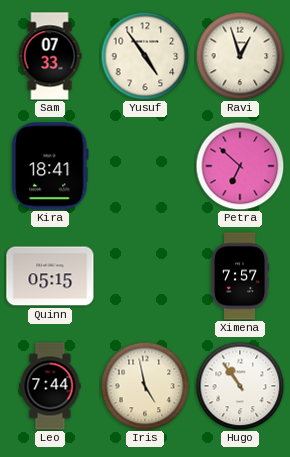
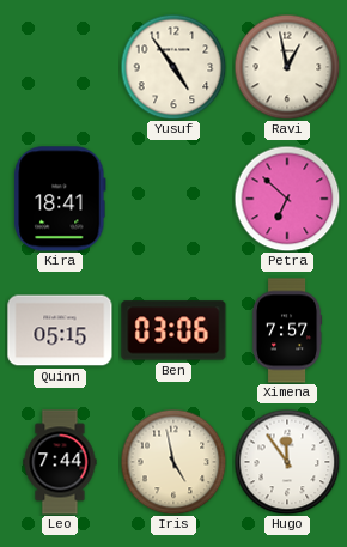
Sam: 07:33 -> none
Ravi: 12:57 -> 12:58
Ben: none -> 03:06
Hugo: 10:54 -> 11:54
